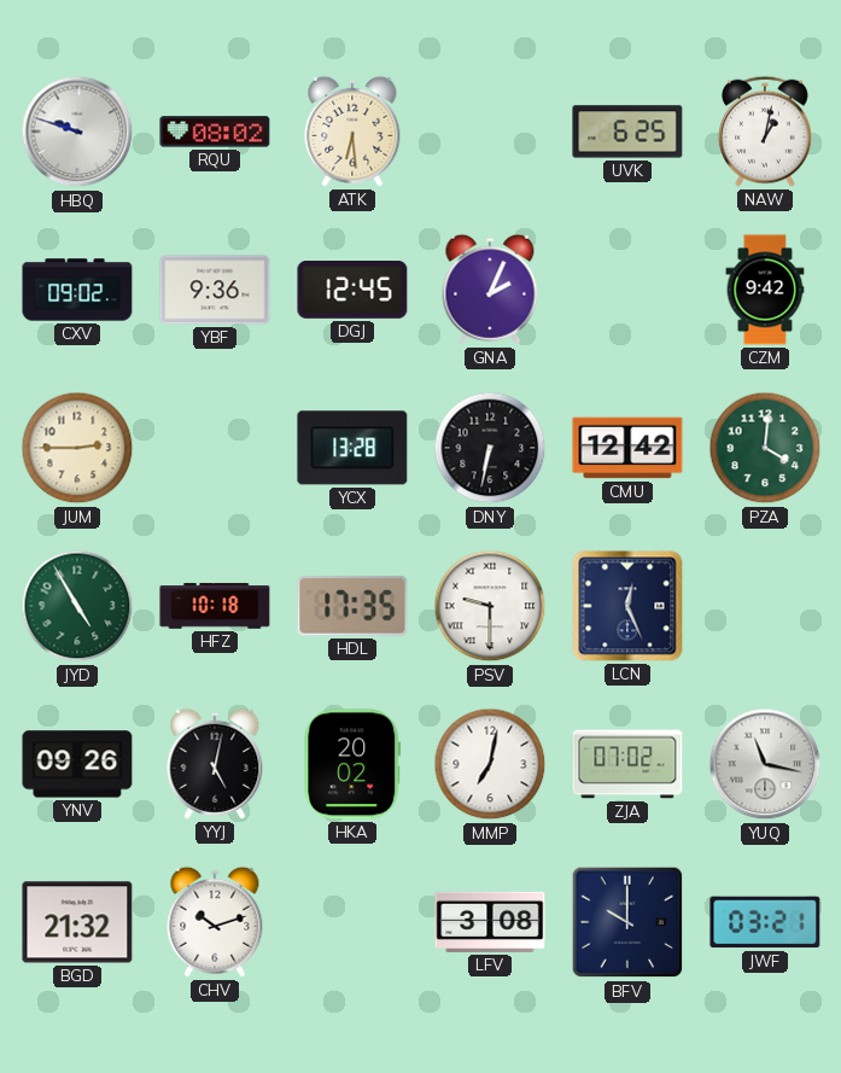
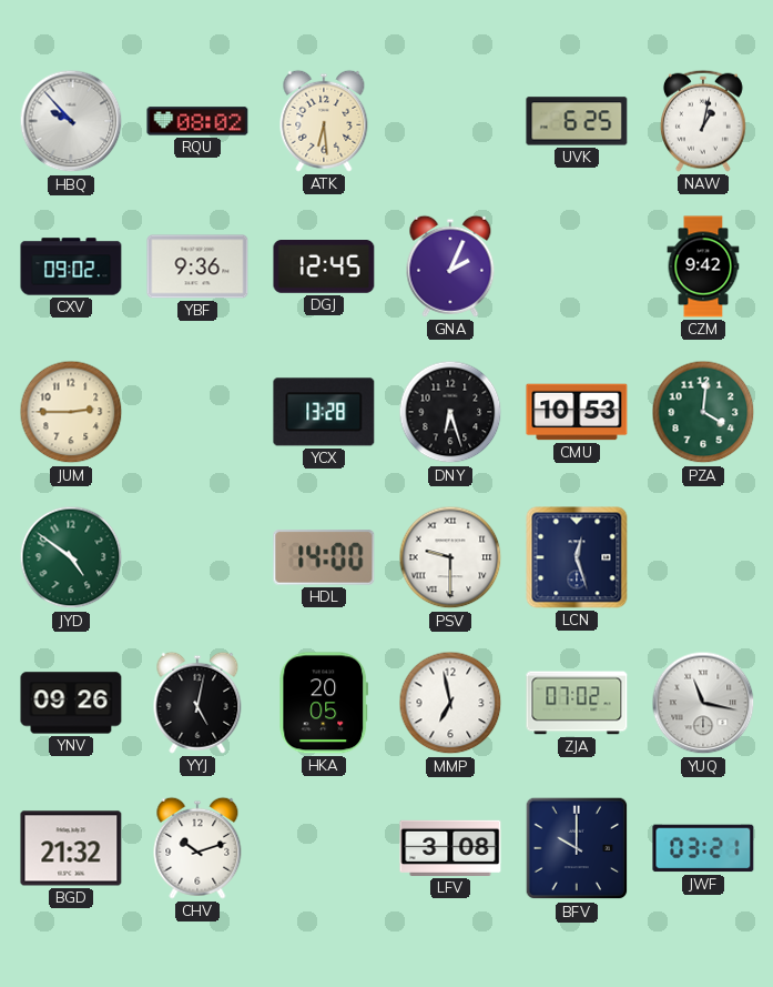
HBQ: 9:48 -> 9:53
DNY: 6:32 -> 6:27
CMU: 12:42 -> 10:53
JYD: 4:55 -> 4:51
HFZ: 10:18 -> none
HDL: 17:35 -> 14:00
LCN: 12:26 -> 12:27
HKA: 20:02 -> 20:05
MMP: 7:02 -> 6:58
